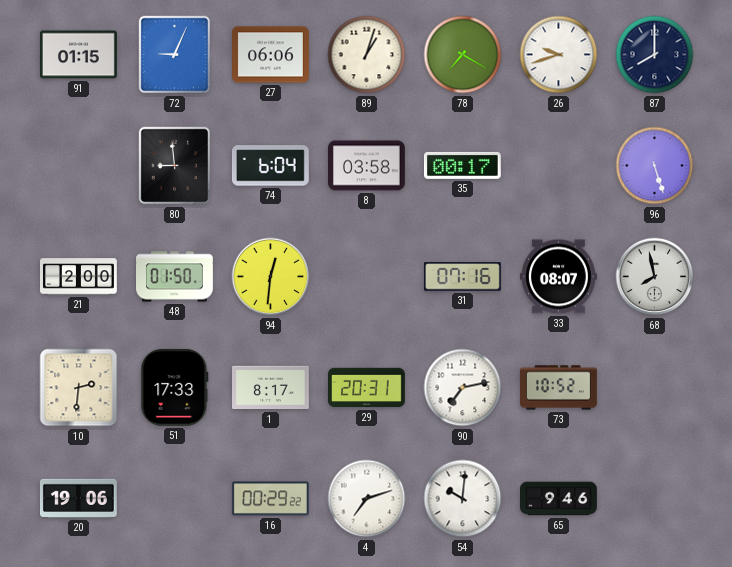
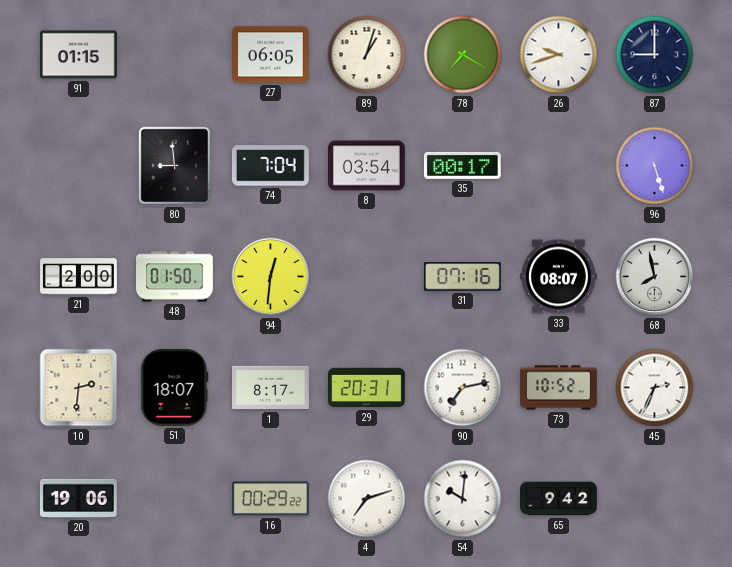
72: 9:04 -> none
27: 06:06 -> 06:05
87: 8:00 -> 9:00
74: 6:04 -> 7:04
8: 03:58 -> 03:54
51: 17:33 -> 18:07
45: none -> 2:34
65: 9:46 -> 9:42
